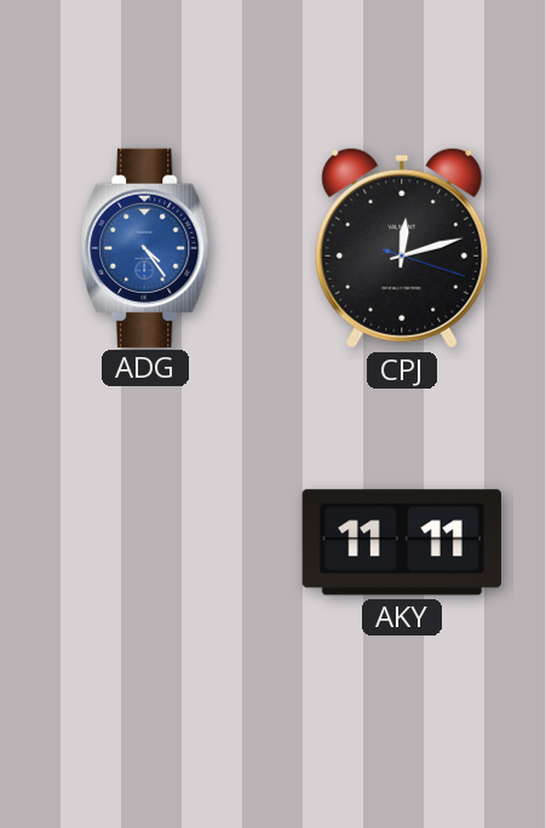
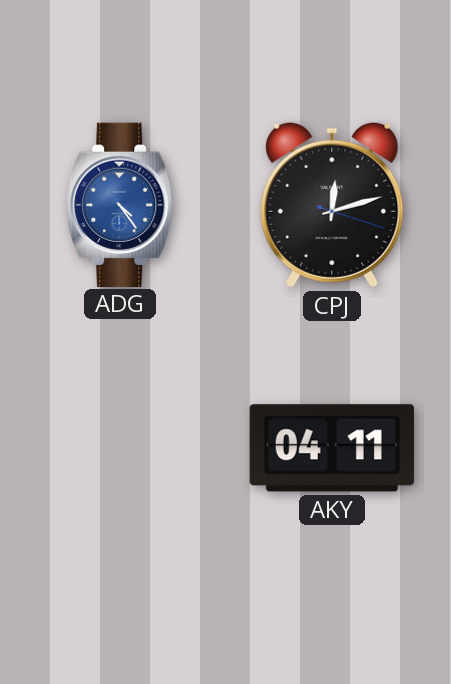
AKY: 11:11 -> 04:11
